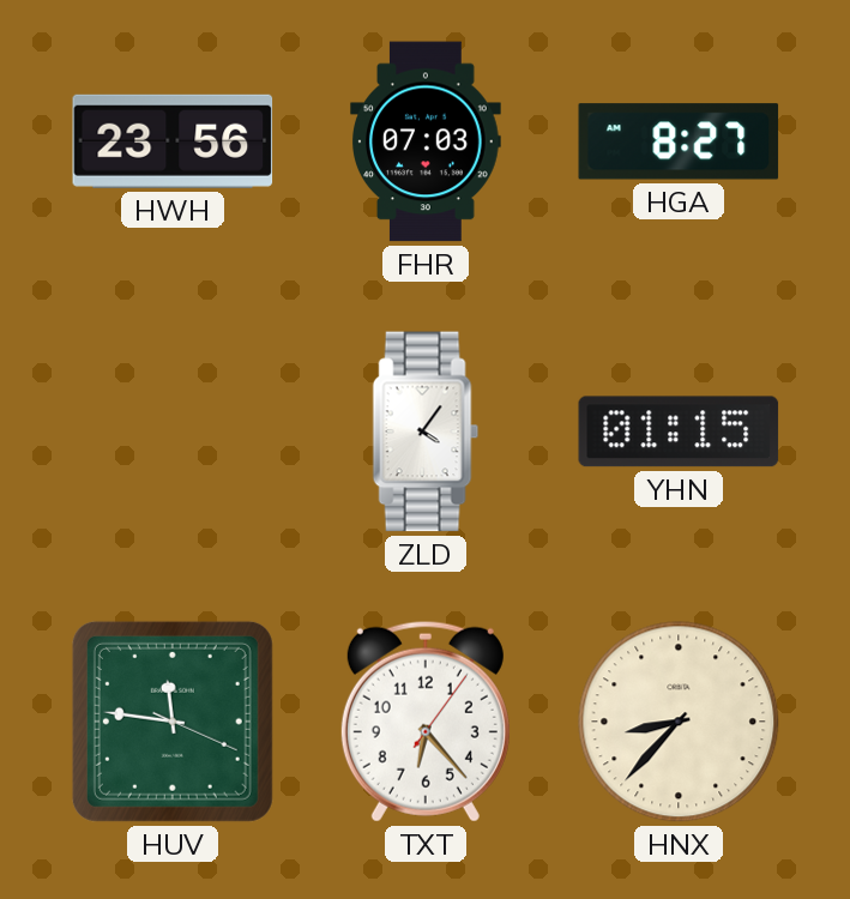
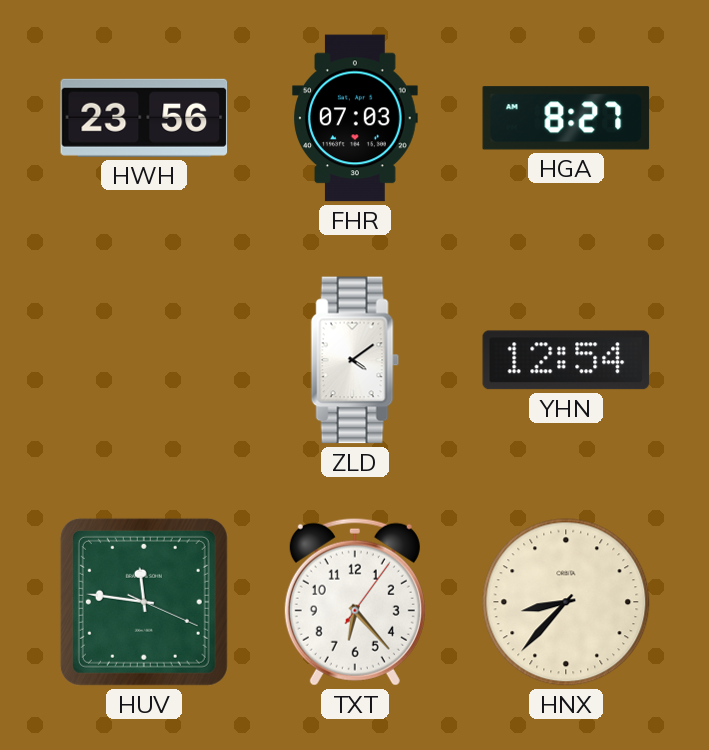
ZLD: 4:06 -> 4:09
YHN: 01:15 -> 12:54
